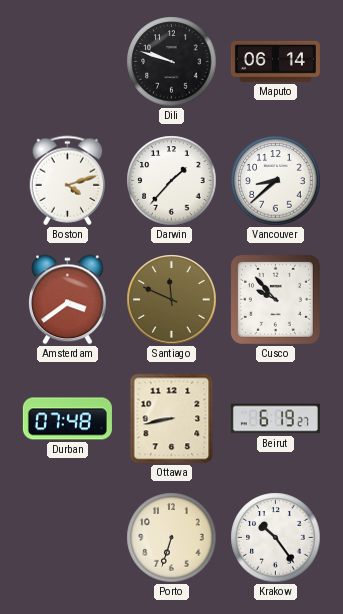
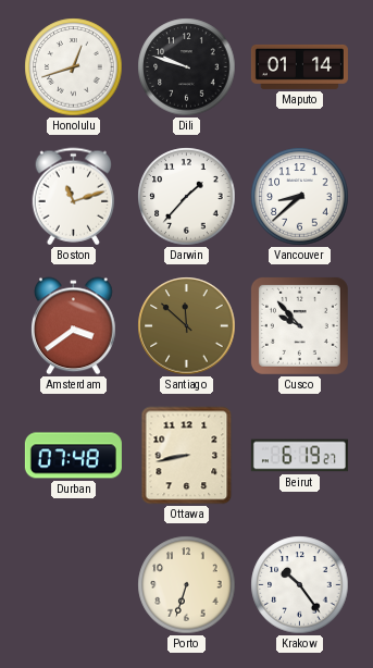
Honolulu: none -> 12:42
Maputo: 06:14 -> 01:14
Boston: 4:12 -> 11:12
Santiago: 11:49 -> 11:52
